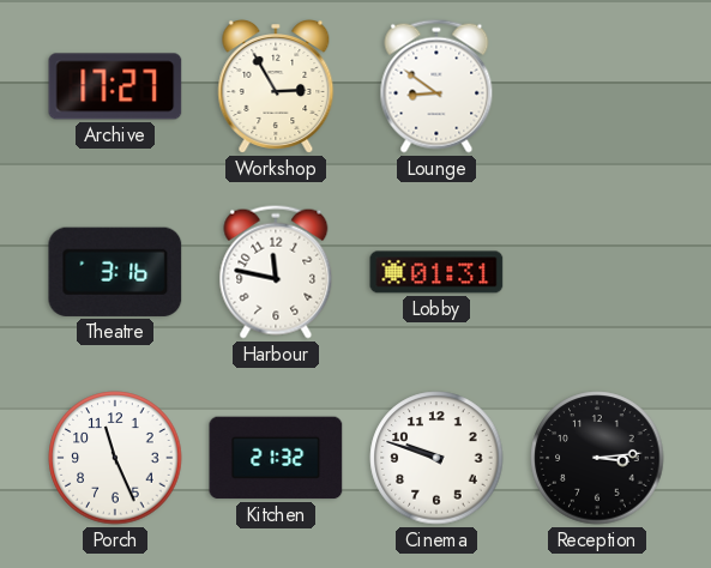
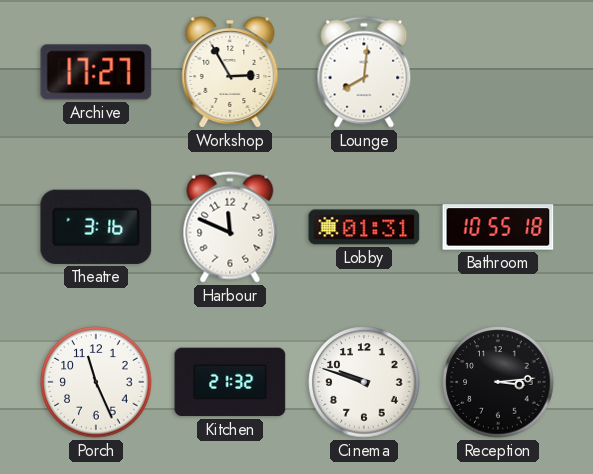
Lounge: 8:51 -> 8:01
Harbour: 11:47 -> 11:49
Bathroom: none -> 10:55
